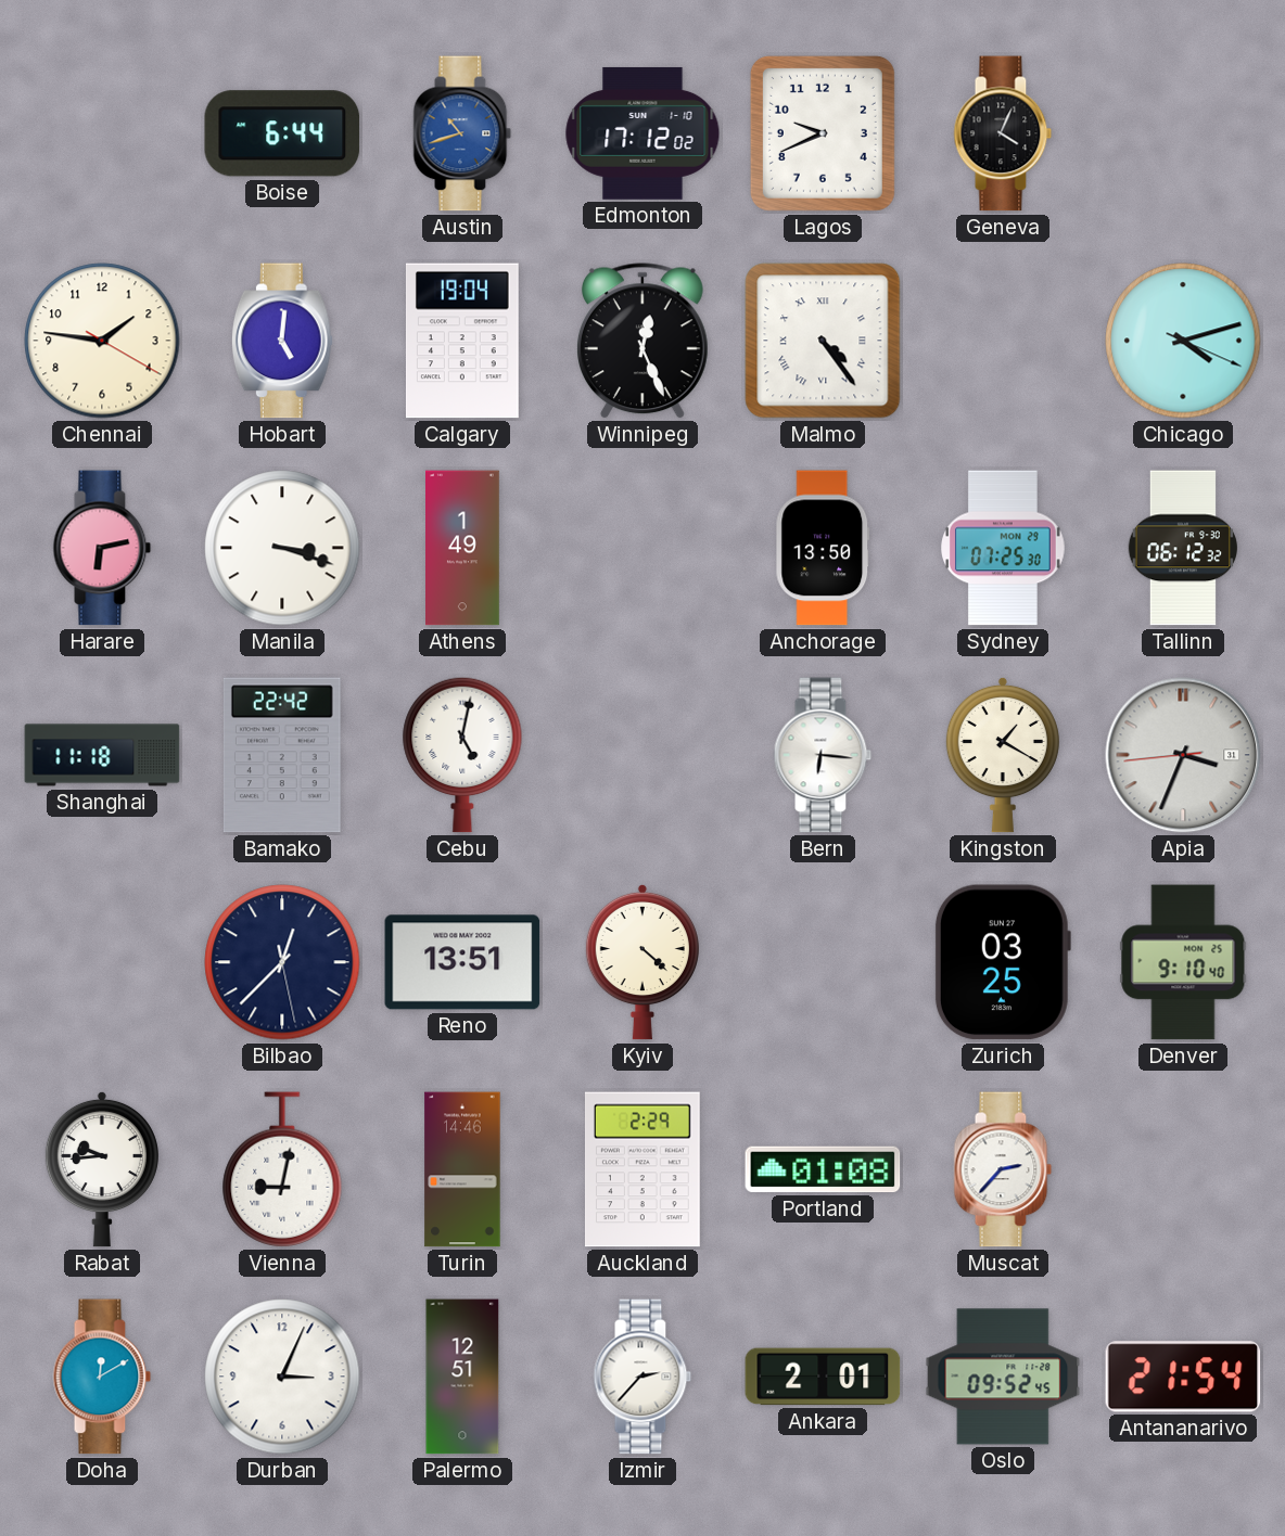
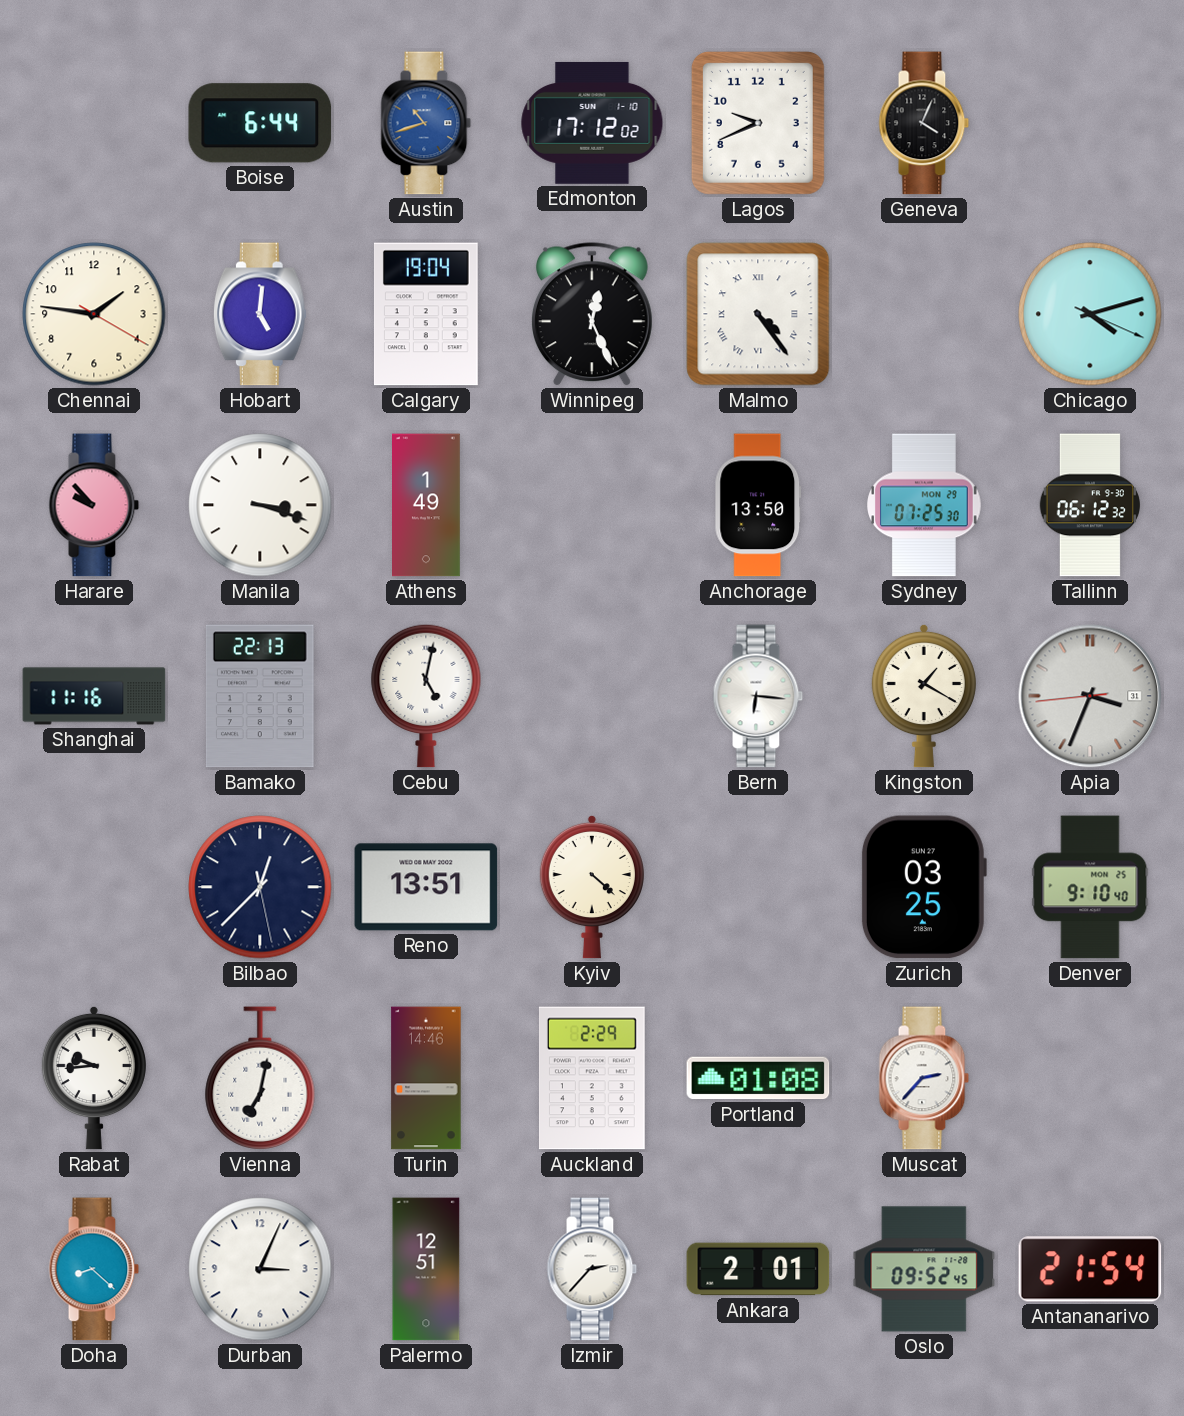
Harare: 6:13 -> 9:53
Shanghai: 11:18 -> 11:16
Bamako: 22:42 -> 22:13
Vienna: 9:02 -> 7:02
Doha: 12:10 -> 8:22
